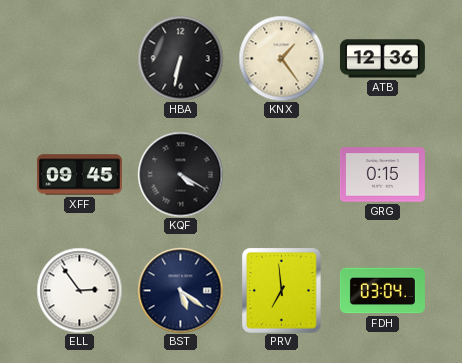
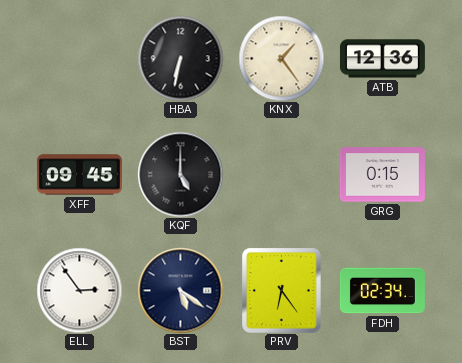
KQF: 4:20 -> 5:00
PRV: 6:59 -> 6:24
FDH: 03:04 -> 02:34
